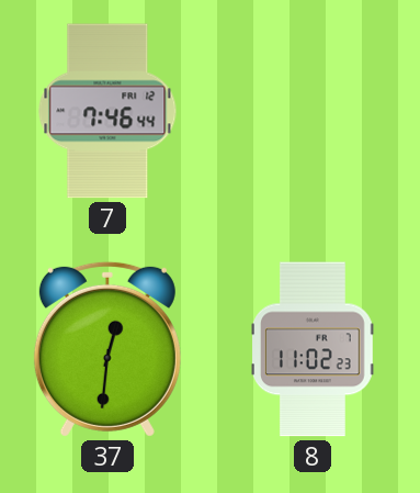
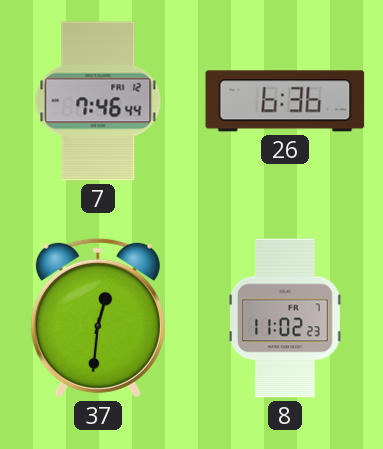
26: none -> 6:36
